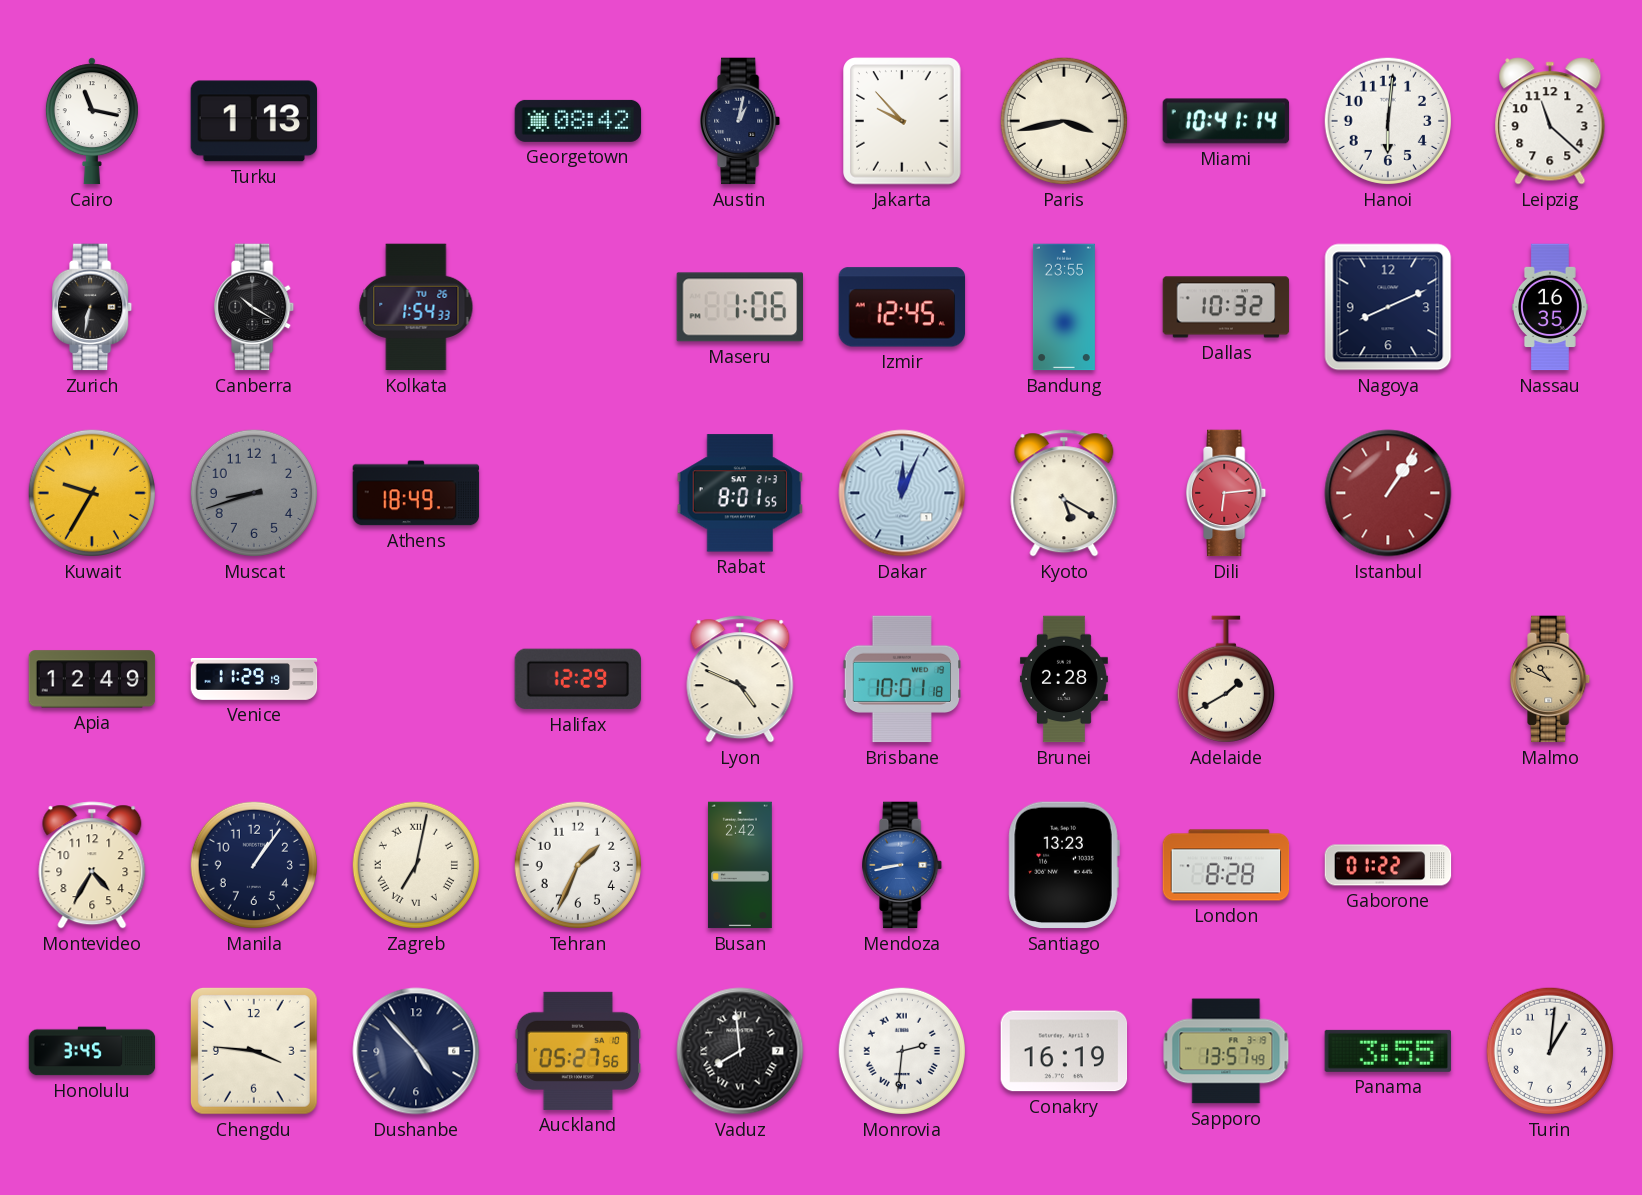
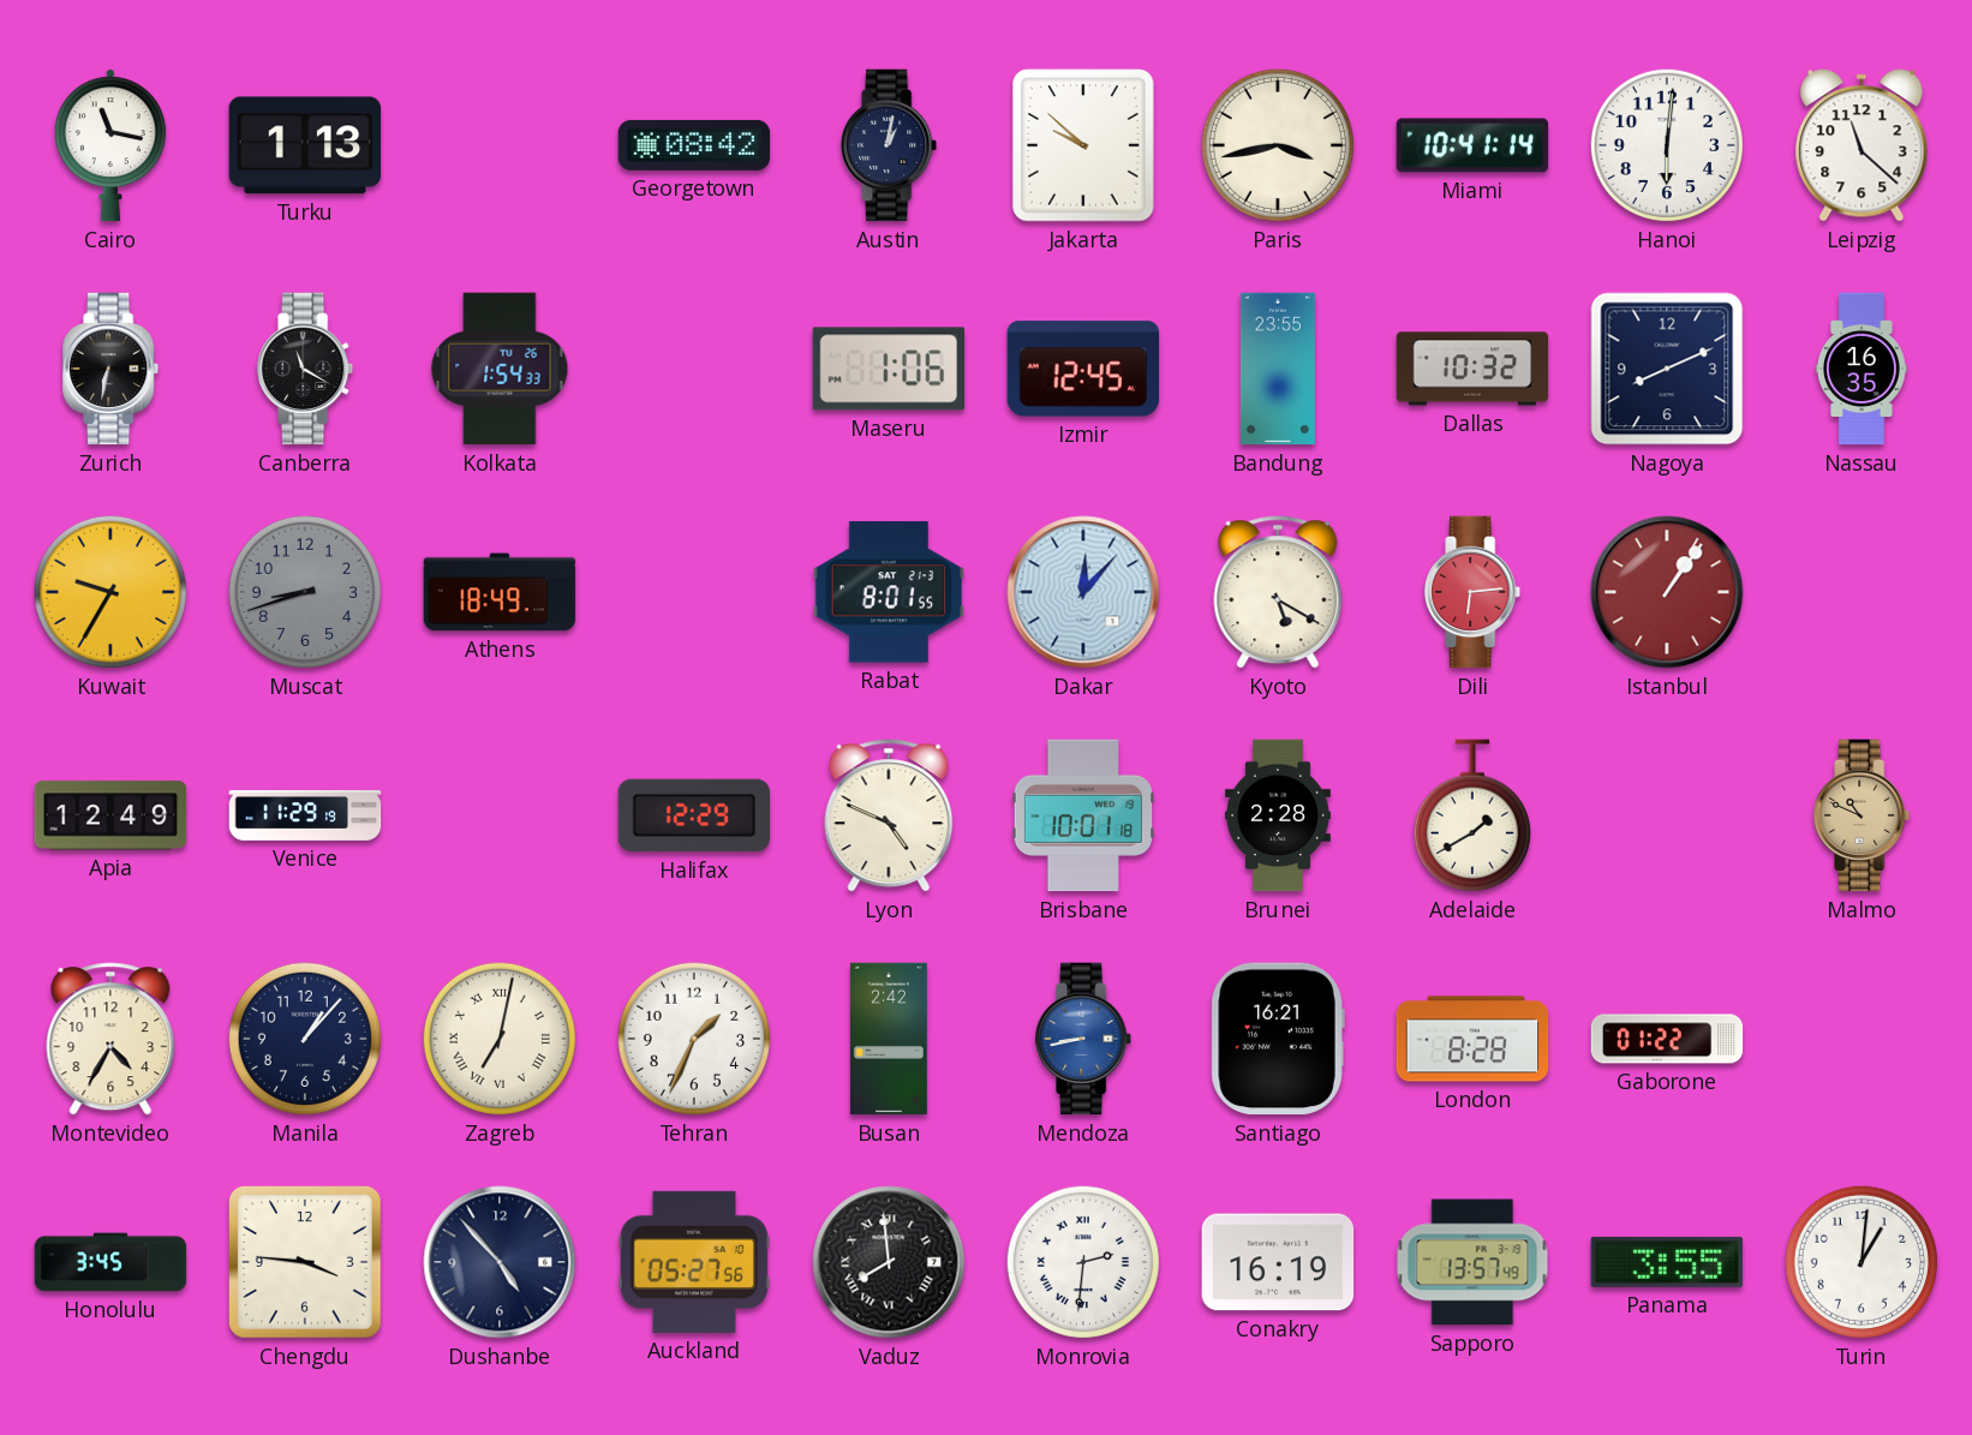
Jakarta: 9:53 -> 9:52
Canberra: 10:20 -> 11:20
Dakar: 12:04 -> 12:07
Manila: 1:06 -> 1:07
Santiago: 13:23 -> 16:21
